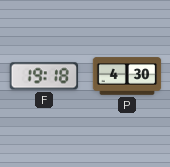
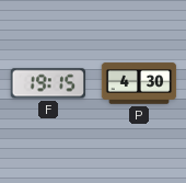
F: 19:18 -> 19:15
